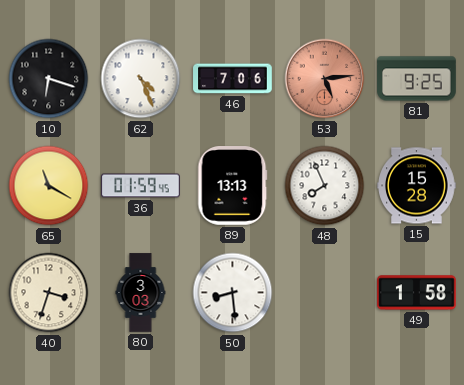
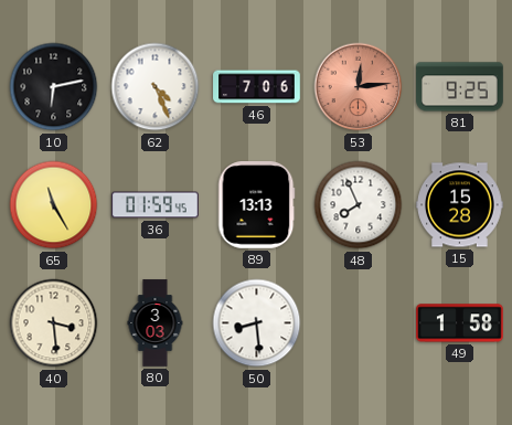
10: 6:18 -> 6:13
53: 5:14 -> 12:14
65: 11:20 -> 11:25
40: 3:33 -> 3:29
